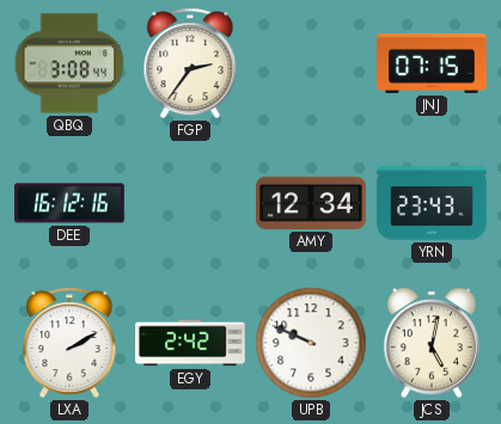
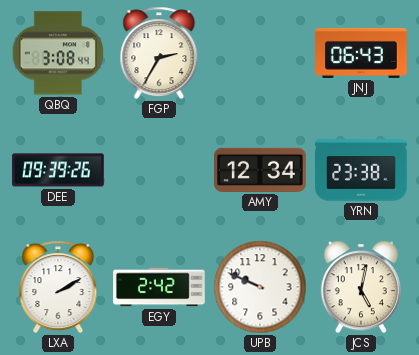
FGP: 2:36 -> 2:35
JNJ: 07:15 -> 06:43
DEE: 16:12 -> 09:39
YRN: 23:43 -> 23:38
